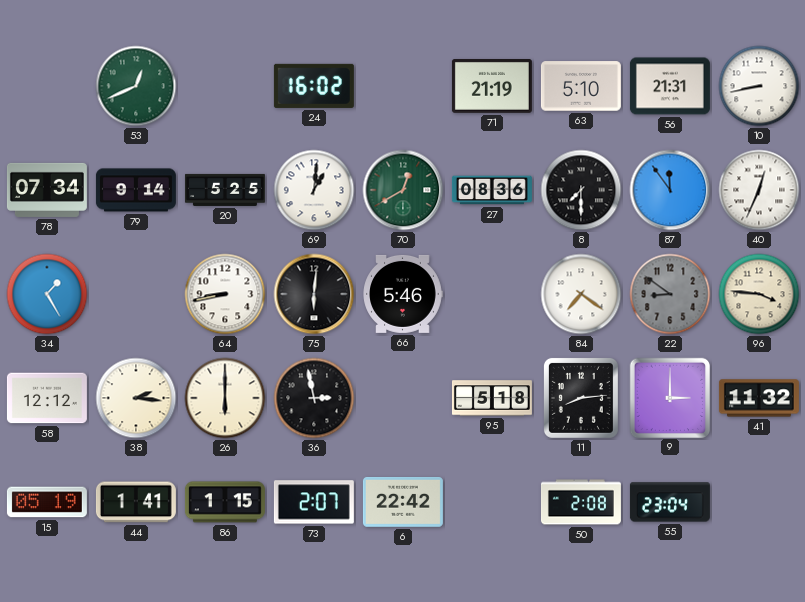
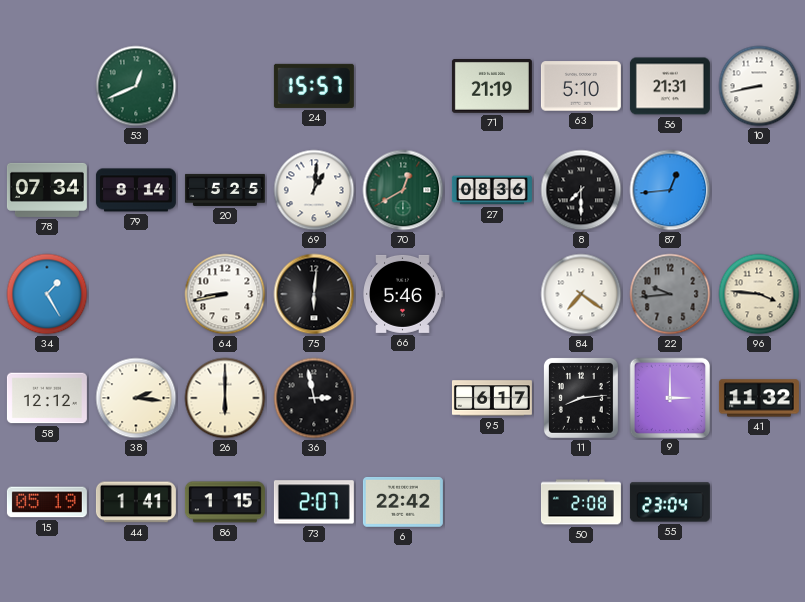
24: 16:02 -> 15:57
79: 9:14 -> 8:14
87: 11:54 -> 12:44
40: 12:34 -> none
22: 8:51 -> 9:44
95: 5:18 -> 6:17
